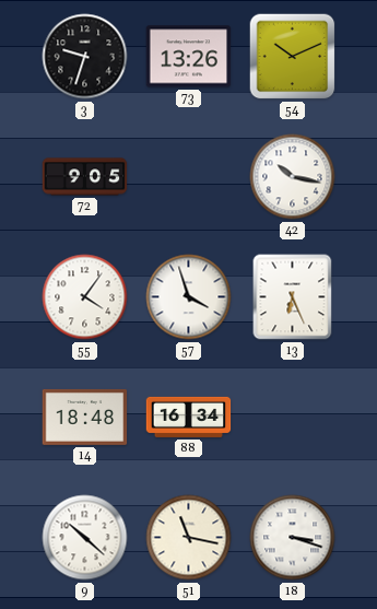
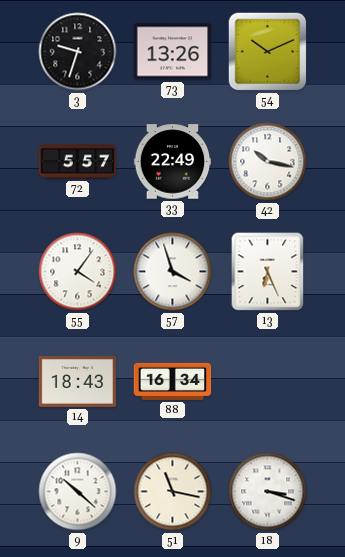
72: 9:05 -> 5:57
33: none -> 22:49
14: 18:48 -> 18:43
